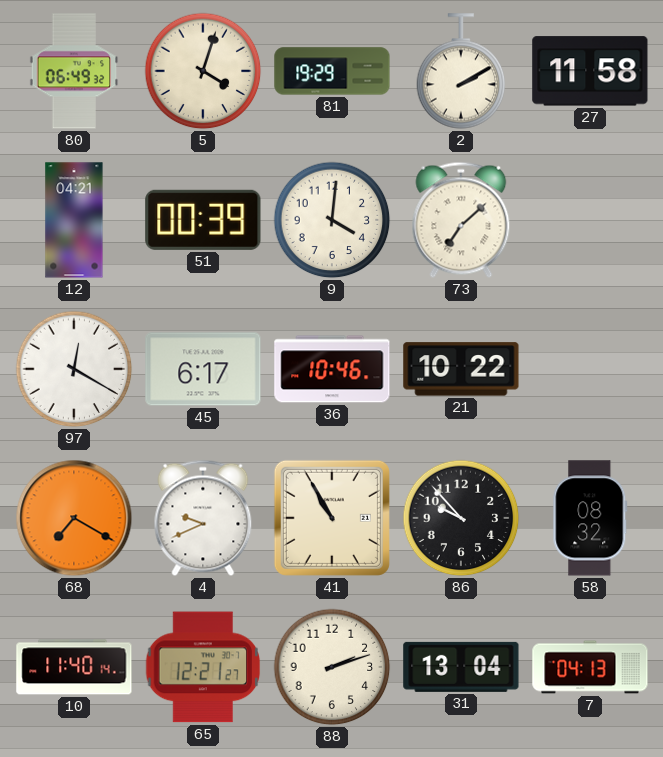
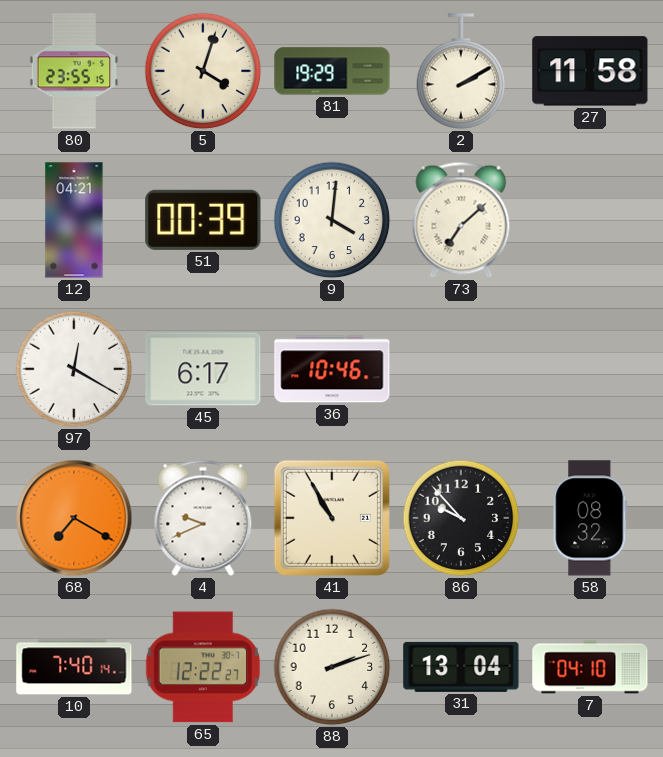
80: 06:49 -> 23:55
21: 10:22 -> none
10: 11:40 -> 7:40
65: 12:21 -> 12:22
7: 04:13 -> 04:10
